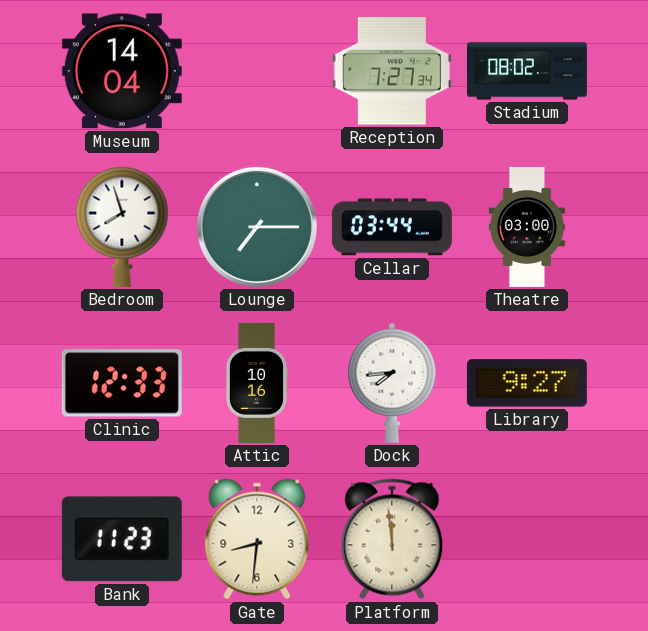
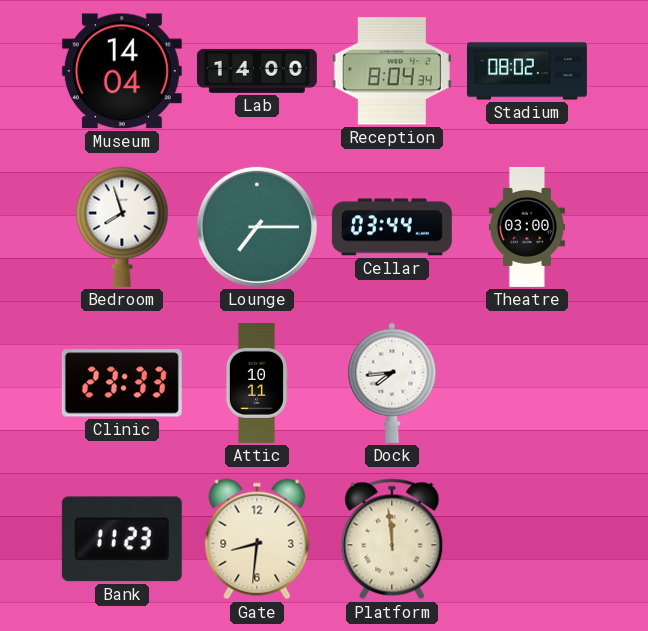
Lab: none -> 14:00
Reception: 7:27 -> 8:04
Clinic: 12:33 -> 23:33
Attic: 10:16 -> 10:11
Library: 9:27 -> none
